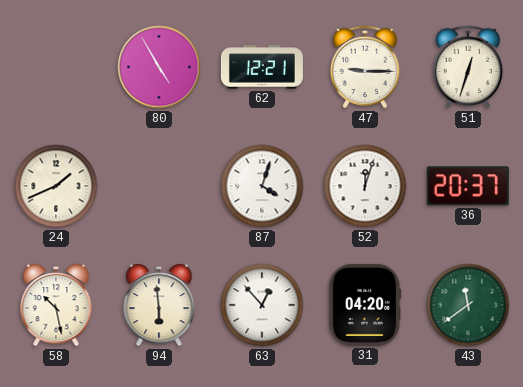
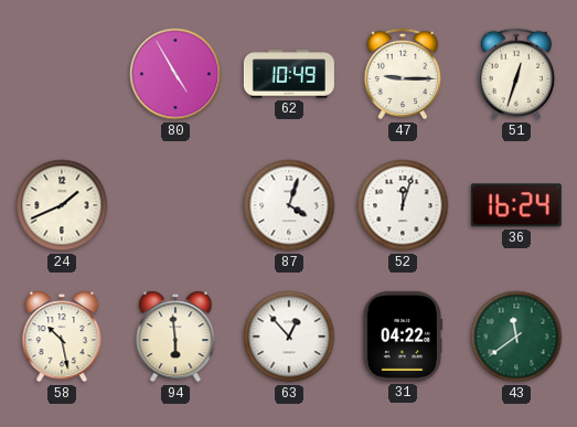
62: 12:21 -> 10:49
36: 20:37 -> 16:24
31: 04:20 -> 04:22
